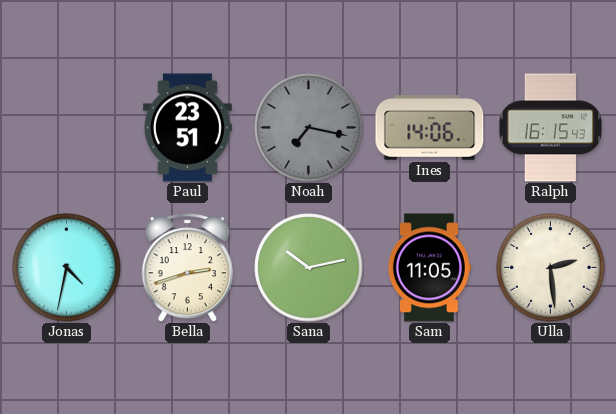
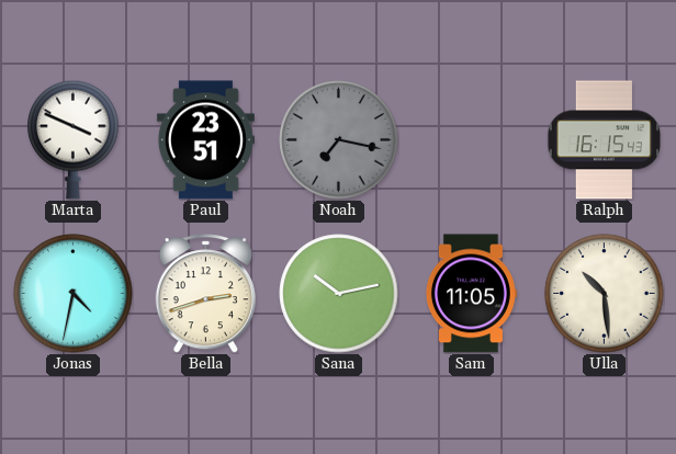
Marta: none -> 3:49
Ines: 14:06 -> none
Ulla: 2:29 -> 10:29
